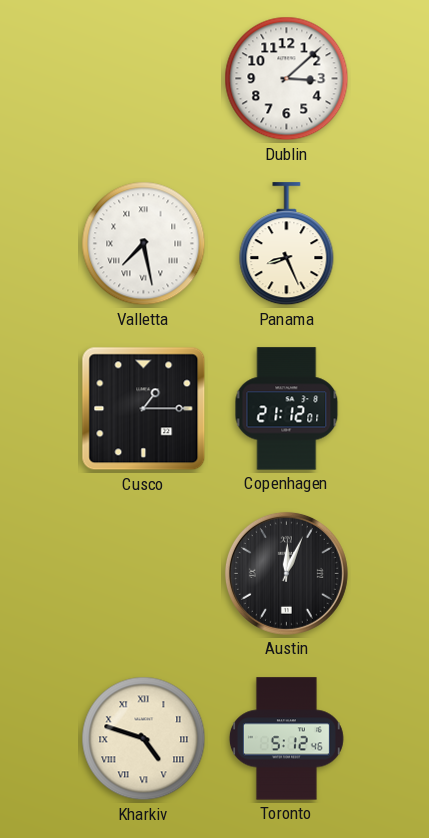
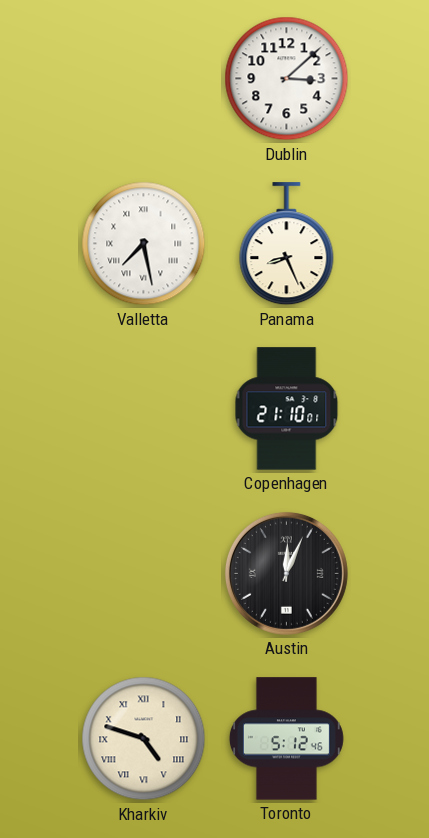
Cusco: 1:15 -> none
Copenhagen: 21:12 -> 21:10
